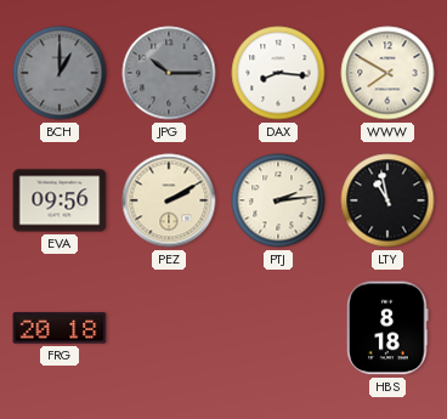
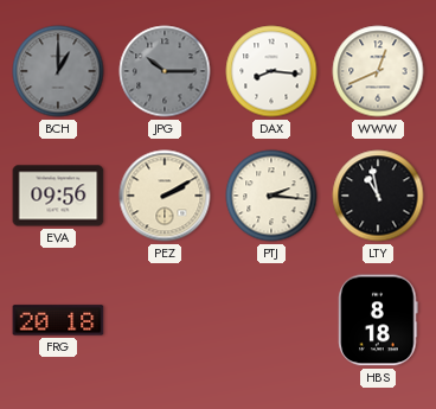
WWW: 7:50 -> 12:41
PTJ: 2:14 -> 2:16
